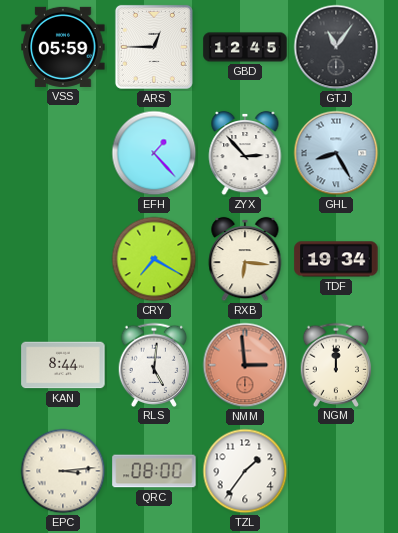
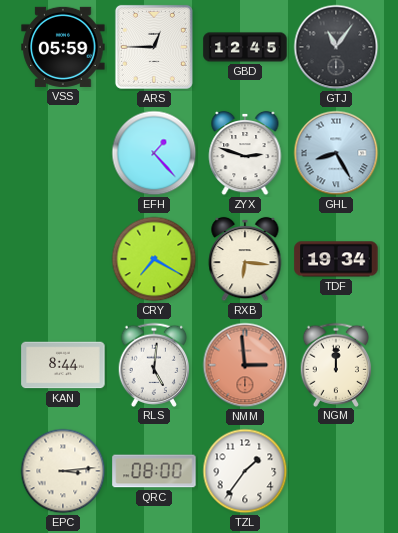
ZYX: 2:53 -> 2:48
